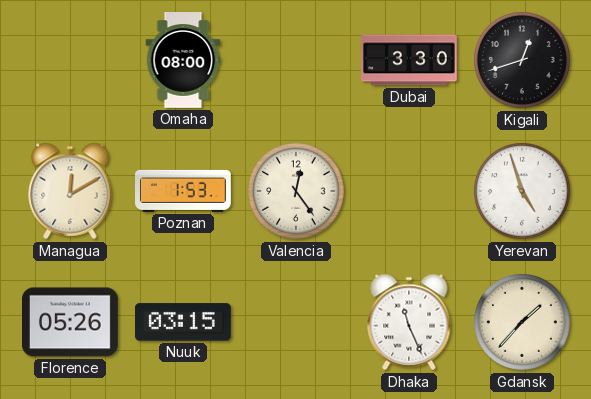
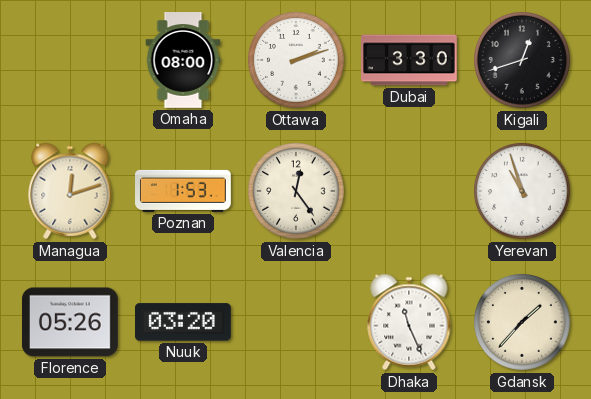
Ottawa: none -> 2:12
Managua: 12:10 -> 12:12
Yerevan: 4:57 -> 10:57
Nuuk: 03:15 -> 03:20
